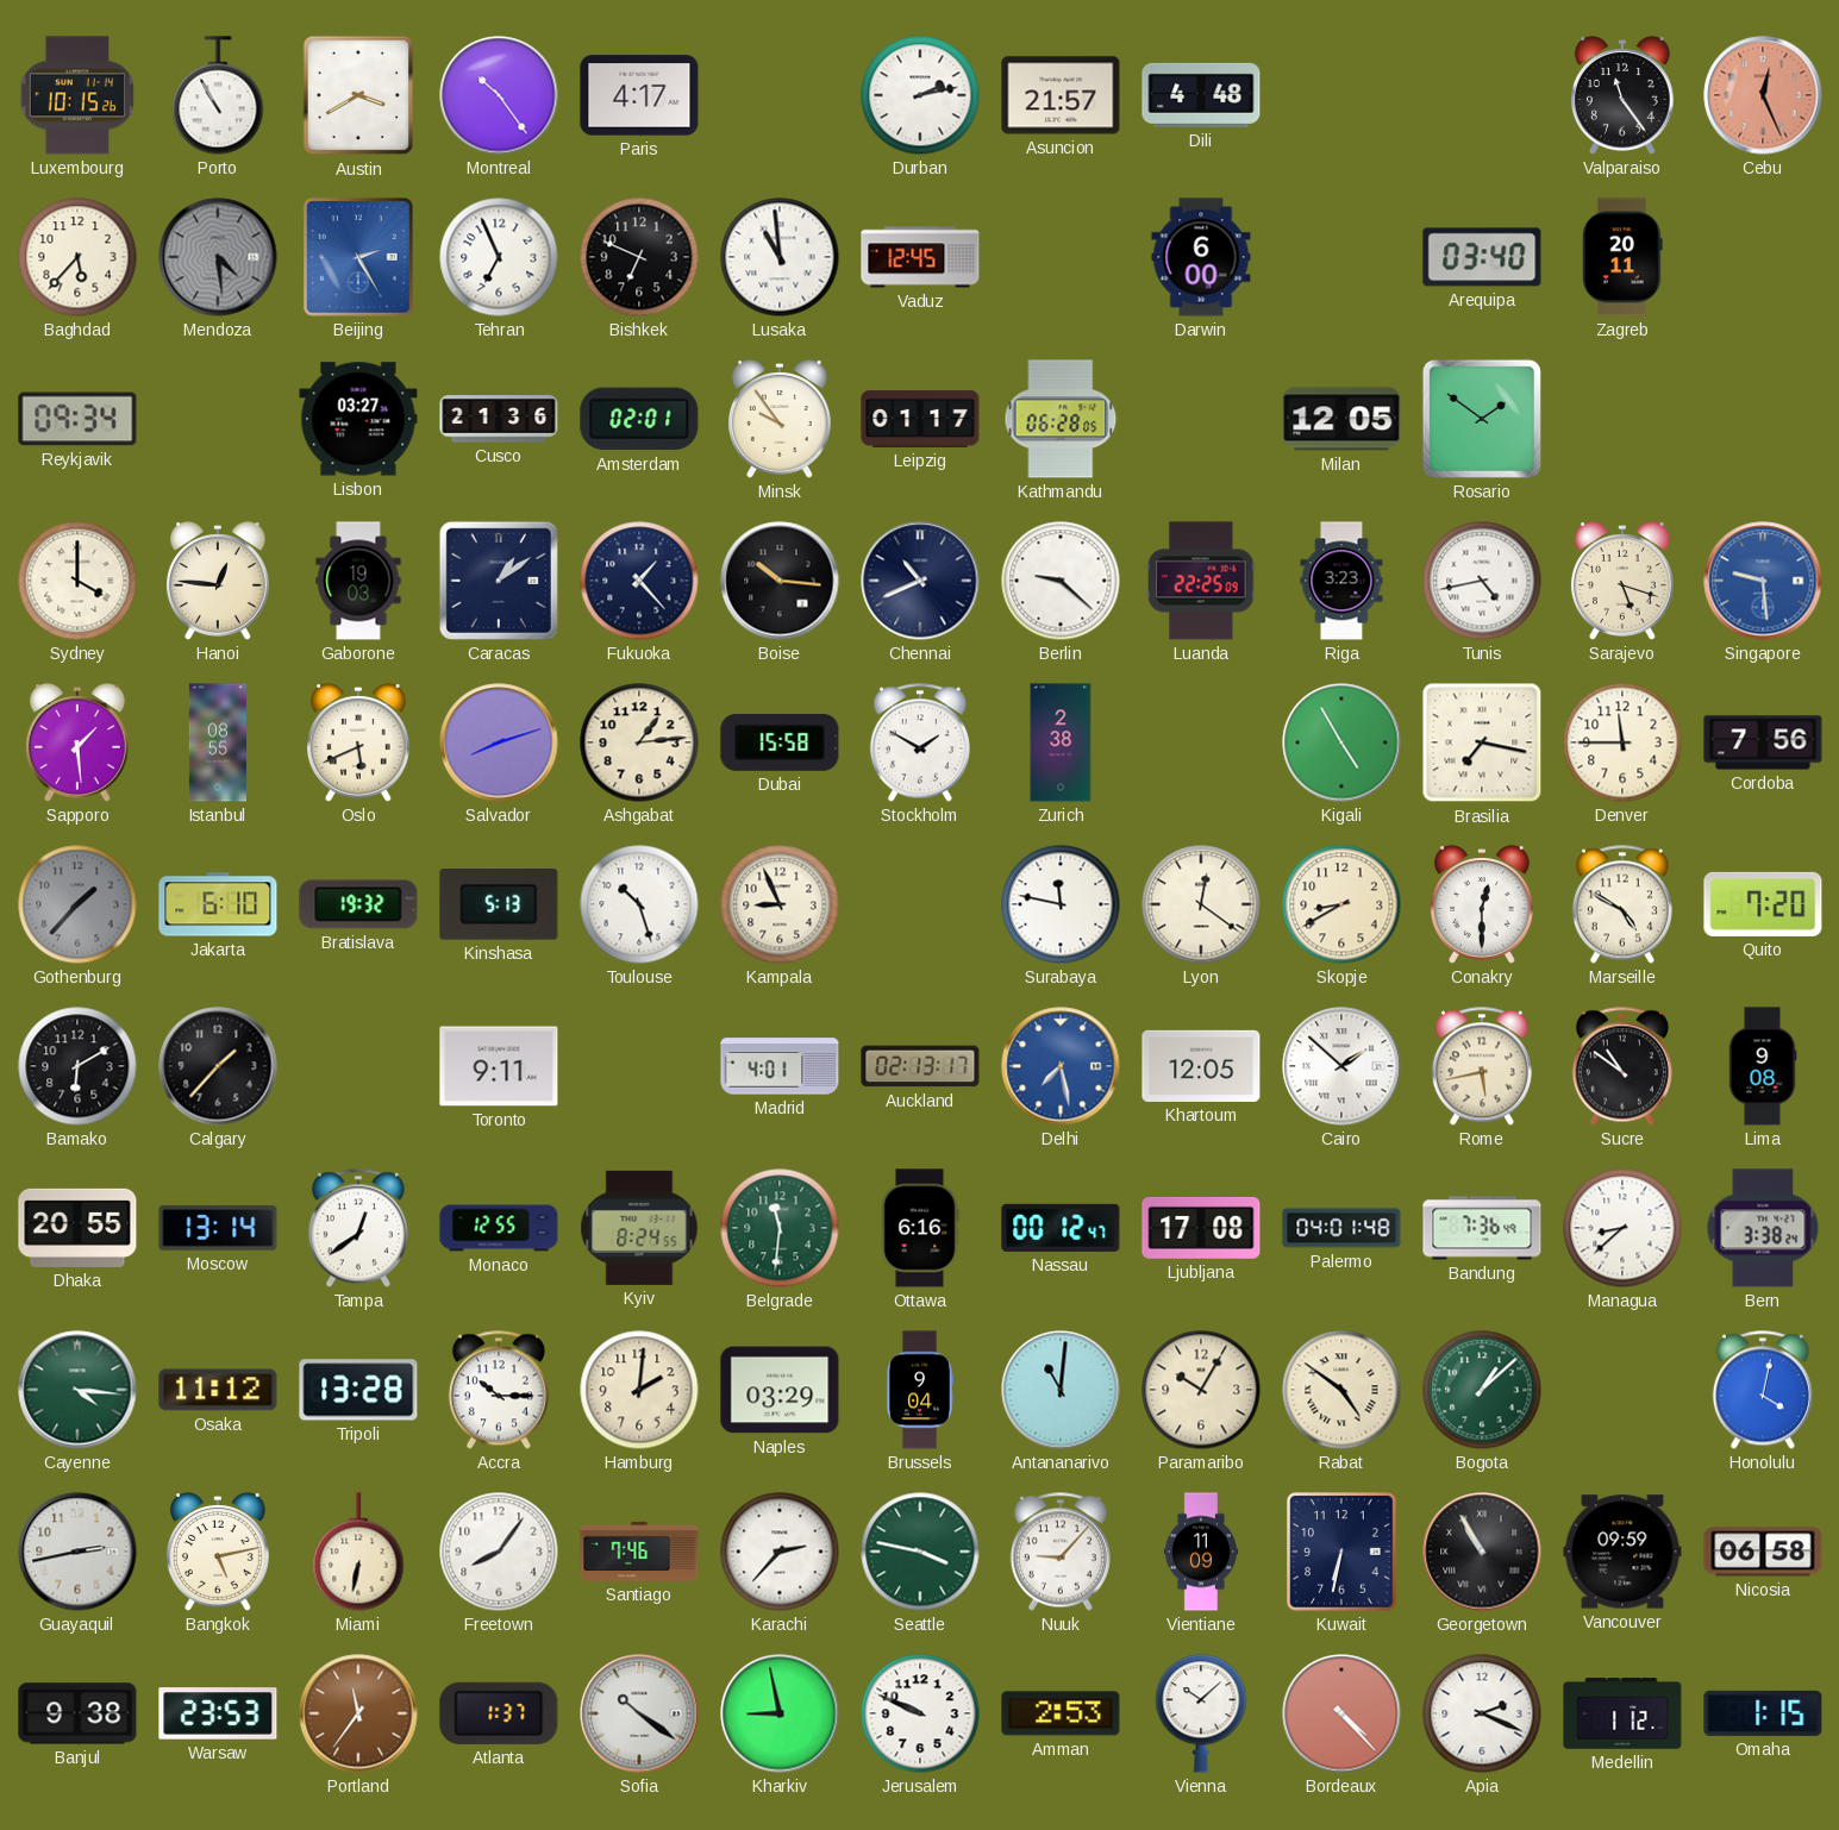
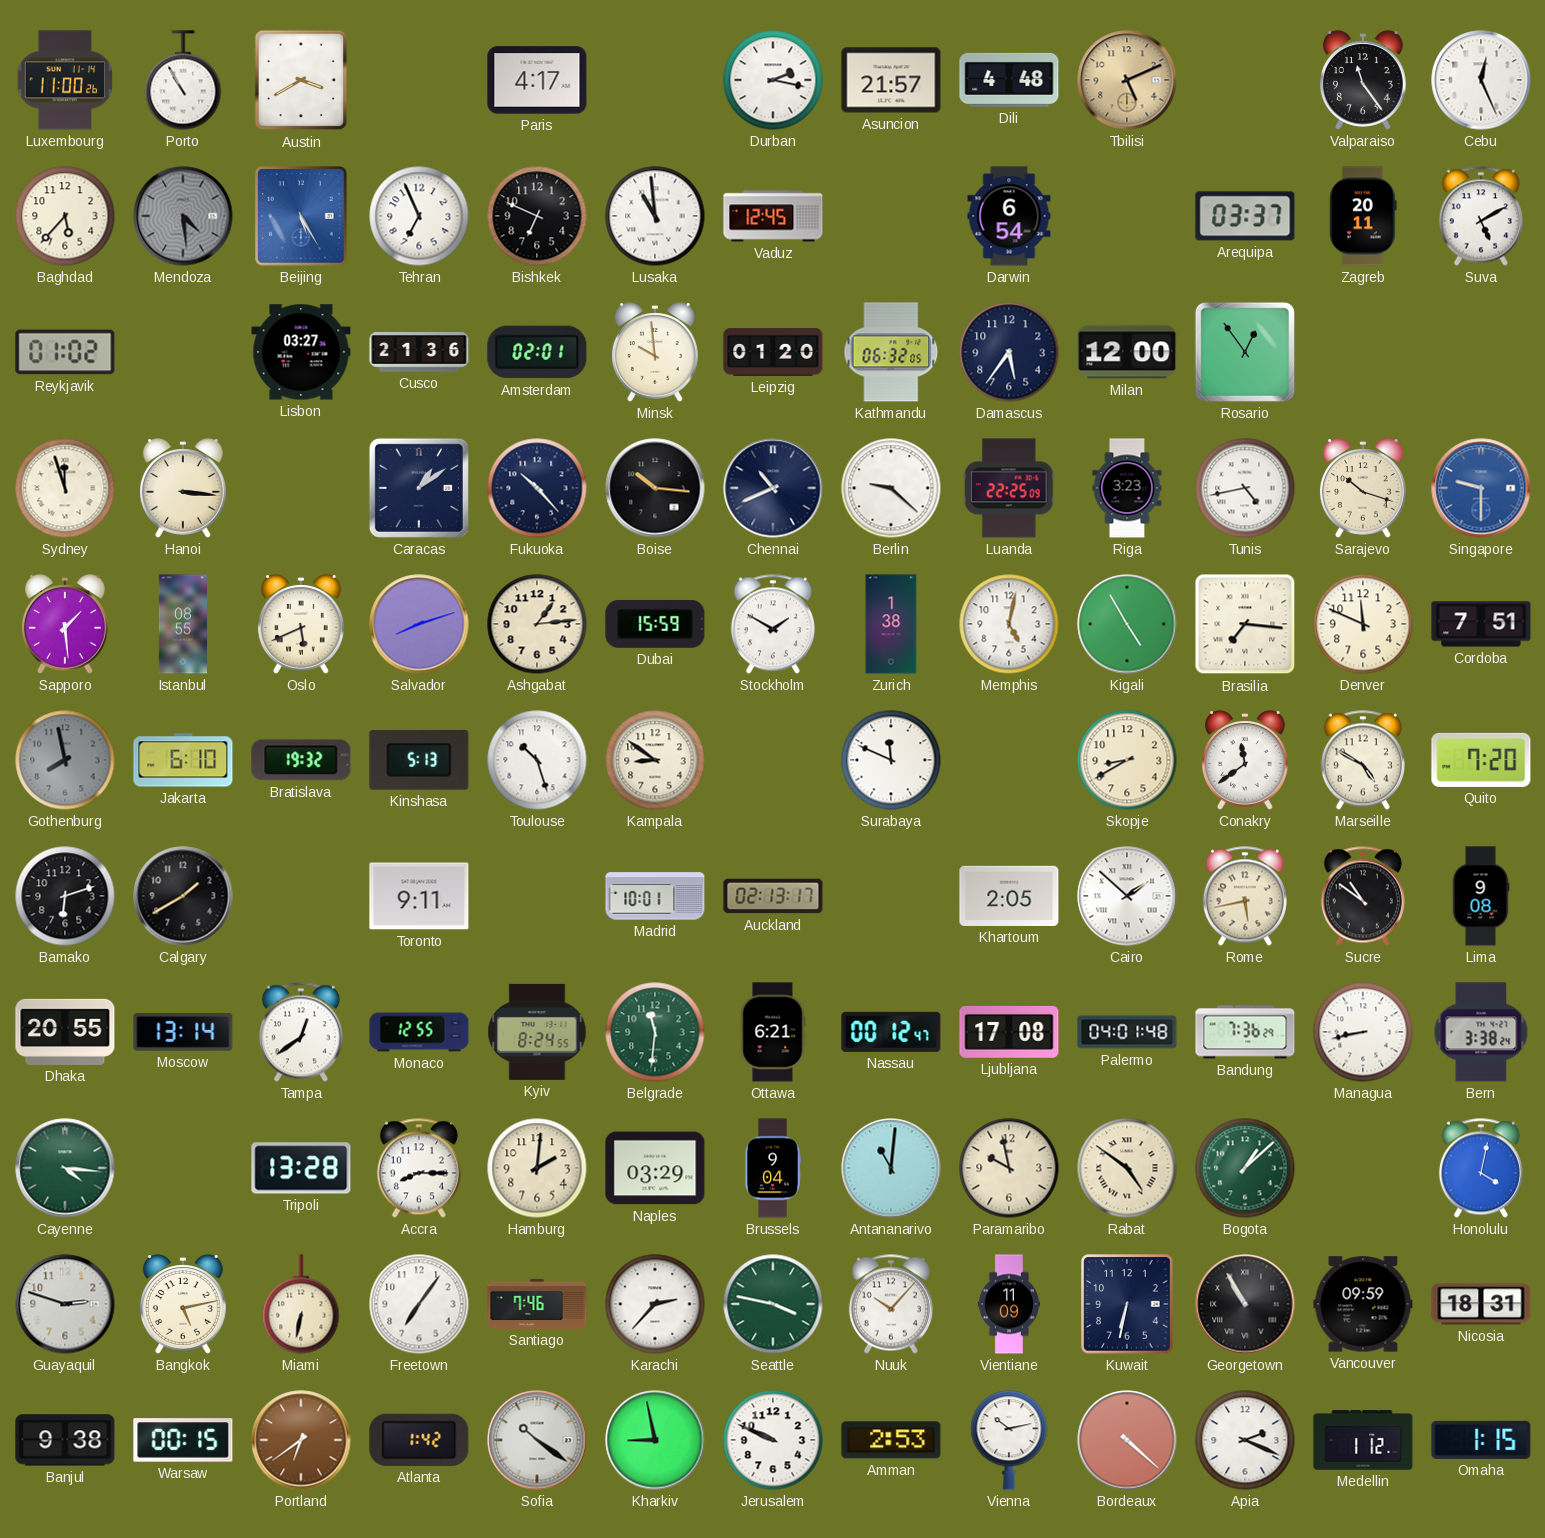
Luxembourg: 10:15 -> 11:00
Montreal: 10:24 -> none
Durban: 2:13 -> 2:17
Tbilisi: none -> 5:11
Cebu dial: salmon -> white
Beijing: 2:25 -> 5:25
Darwin: 6:00 -> 6:54
Arequipa: 03:40 -> 03:37
Suva: none -> 5:10
Reykjavik: 09:34 -> 01:02
Minsk: 9:54 -> 9:59
Leipzig: 01:17 -> 01:20
Kathmandu: 06:28 -> 06:32
Damascus: none -> 5:36
Milan: 12:05 -> 12:00
Rosario: 1:51 -> 12:54
Sydney: 4:00 -> 11:57
Hanoi: 12:46 -> 3:16
Gaborone: 19:03 -> none
Fukuoka: 1:23 -> 10:23
Sarajevo: 5:18 -> 10:18
Singapore: 9:29 -> 9:30
Dubai: 15:58 -> 15:59
Zurich: 2:38 -> 1:38
Memphis: none -> 5:02
Brasilia: 7:17 -> 7:16
Denver: 11:45 -> 11:49
Cordoba: 7:56 -> 7:51
Gothenburg: 1:37 -> 7:58
Kampala: 8:56 -> 8:51
Surabaya: 11:47 -> 11:49
Lyon: 12:21 -> none
Conakry: 12:30 -> 11:39
Bamako: 6:10 -> 6:12
Calgary: 1:37 -> 1:40
Madrid: 4:01 -> 10:01
Delhi: 7:28 -> none
Khartoum: 12:05 -> 2:05
Ottawa: 6:16 -> 6:21
Bandung: 7:36:49 -> 7:36:29
Managua: 8:38 -> 8:43
Osaka: 11:12 -> none
Accra: 10:15 -> 8:15
Paramaribo: 10:05 -> 9:58
Guayaquil: 2:43 -> 2:48
Freetown: 8:06 -> 7:06
Nuuk: 9:07 -> 10:07
Nicosia: 06:58 -> 18:31
Warsaw: 23:53 -> 00:15
Portland: 11:36 -> 6:39
Atlanta: 1:37 -> 1:42
Vienna: 10:08 -> 10:13
Bordeaux: 4:23 -> 4:22
